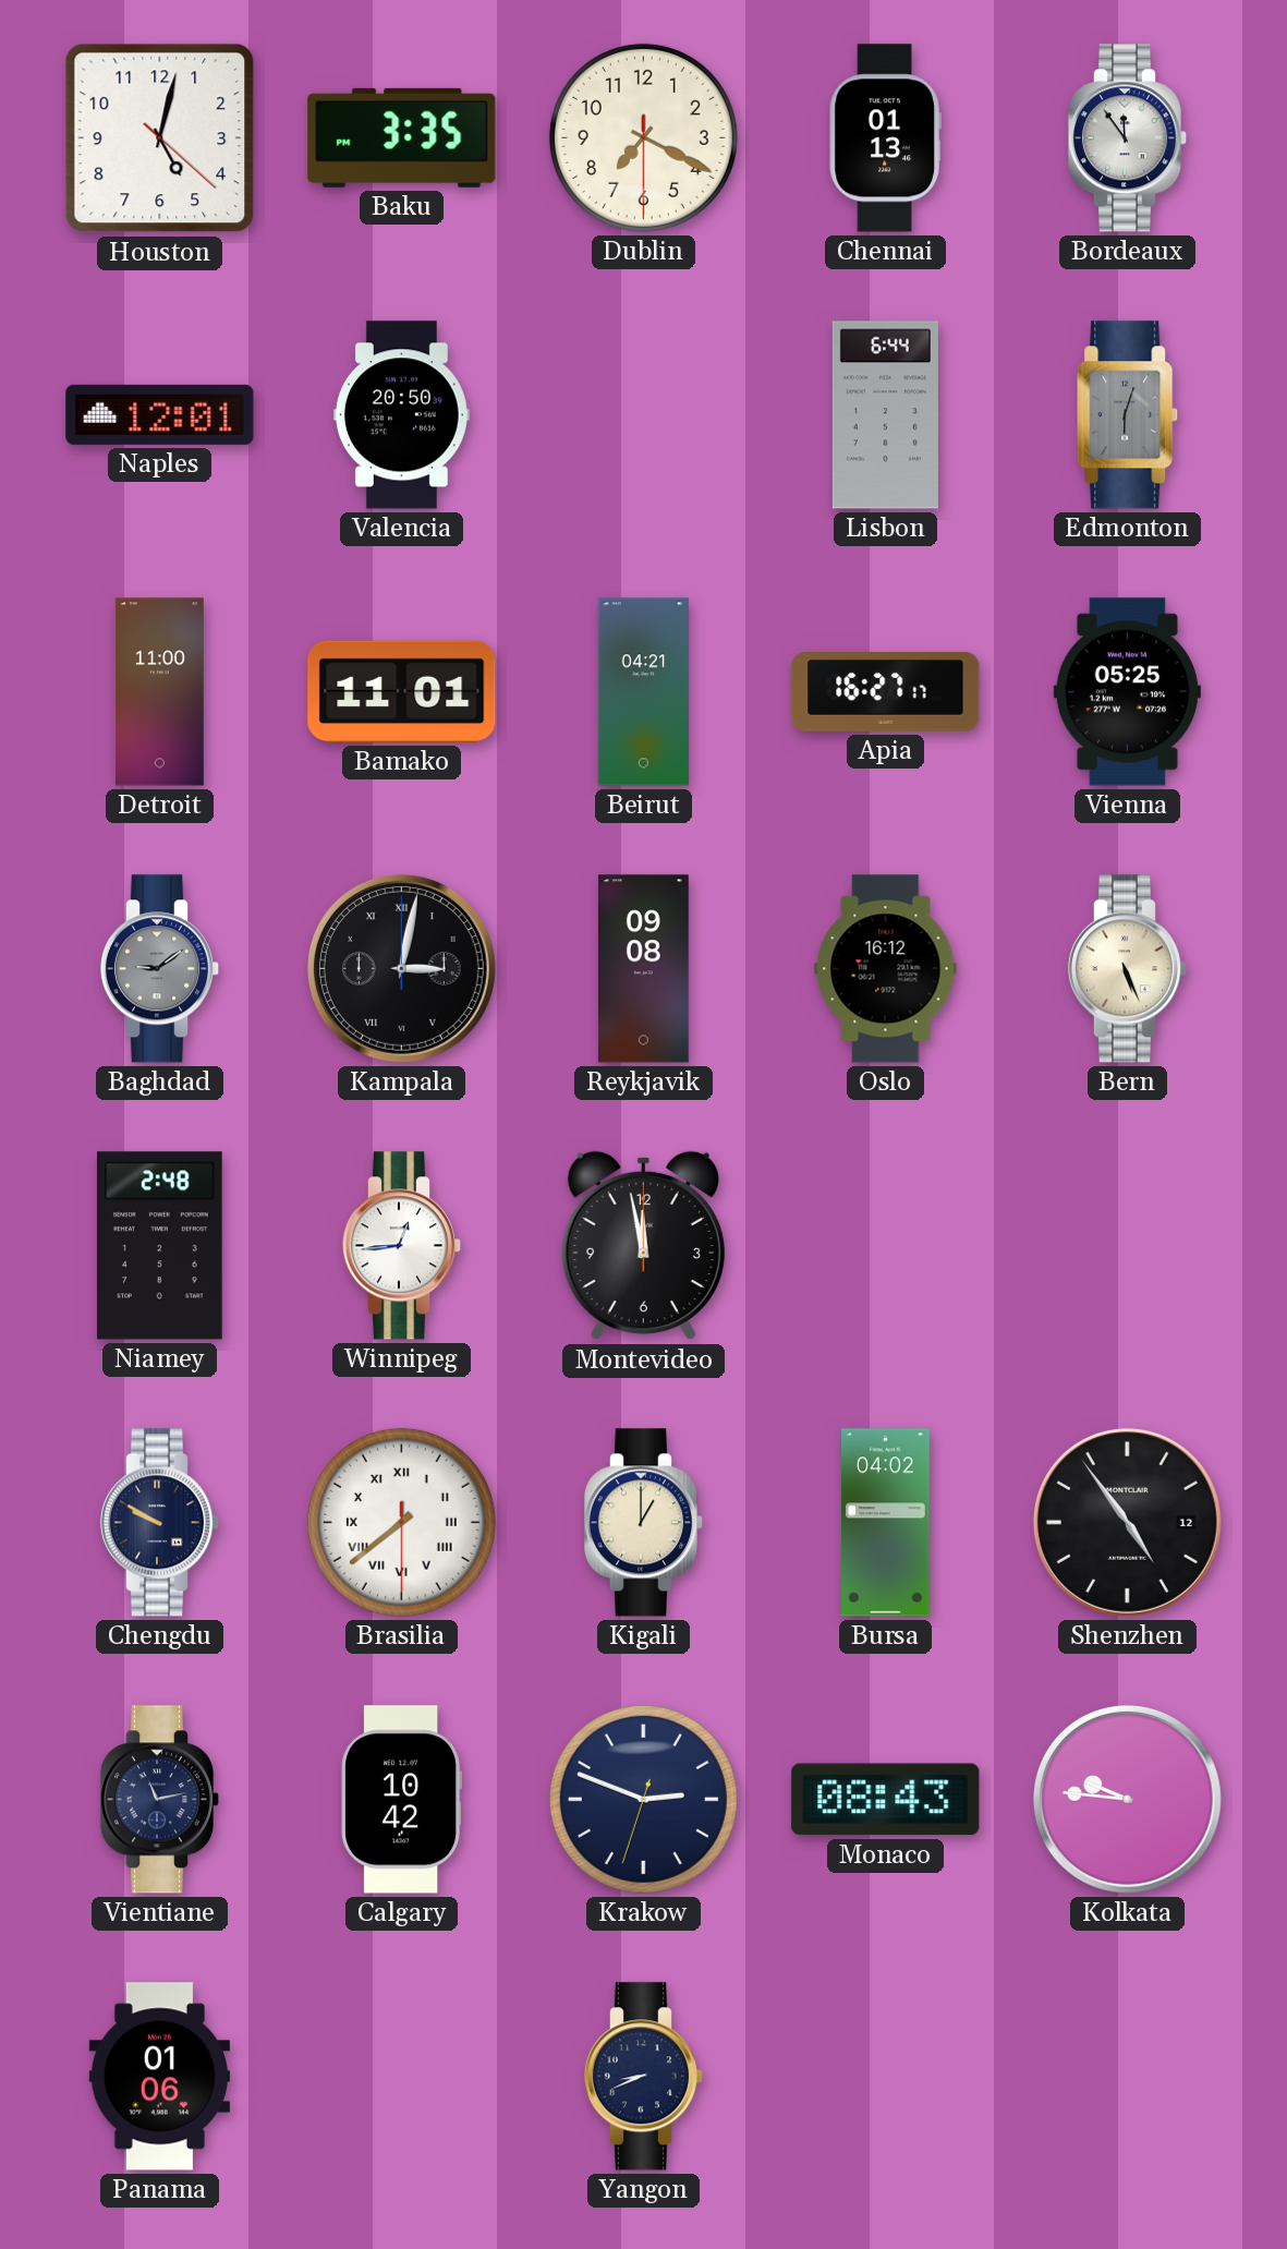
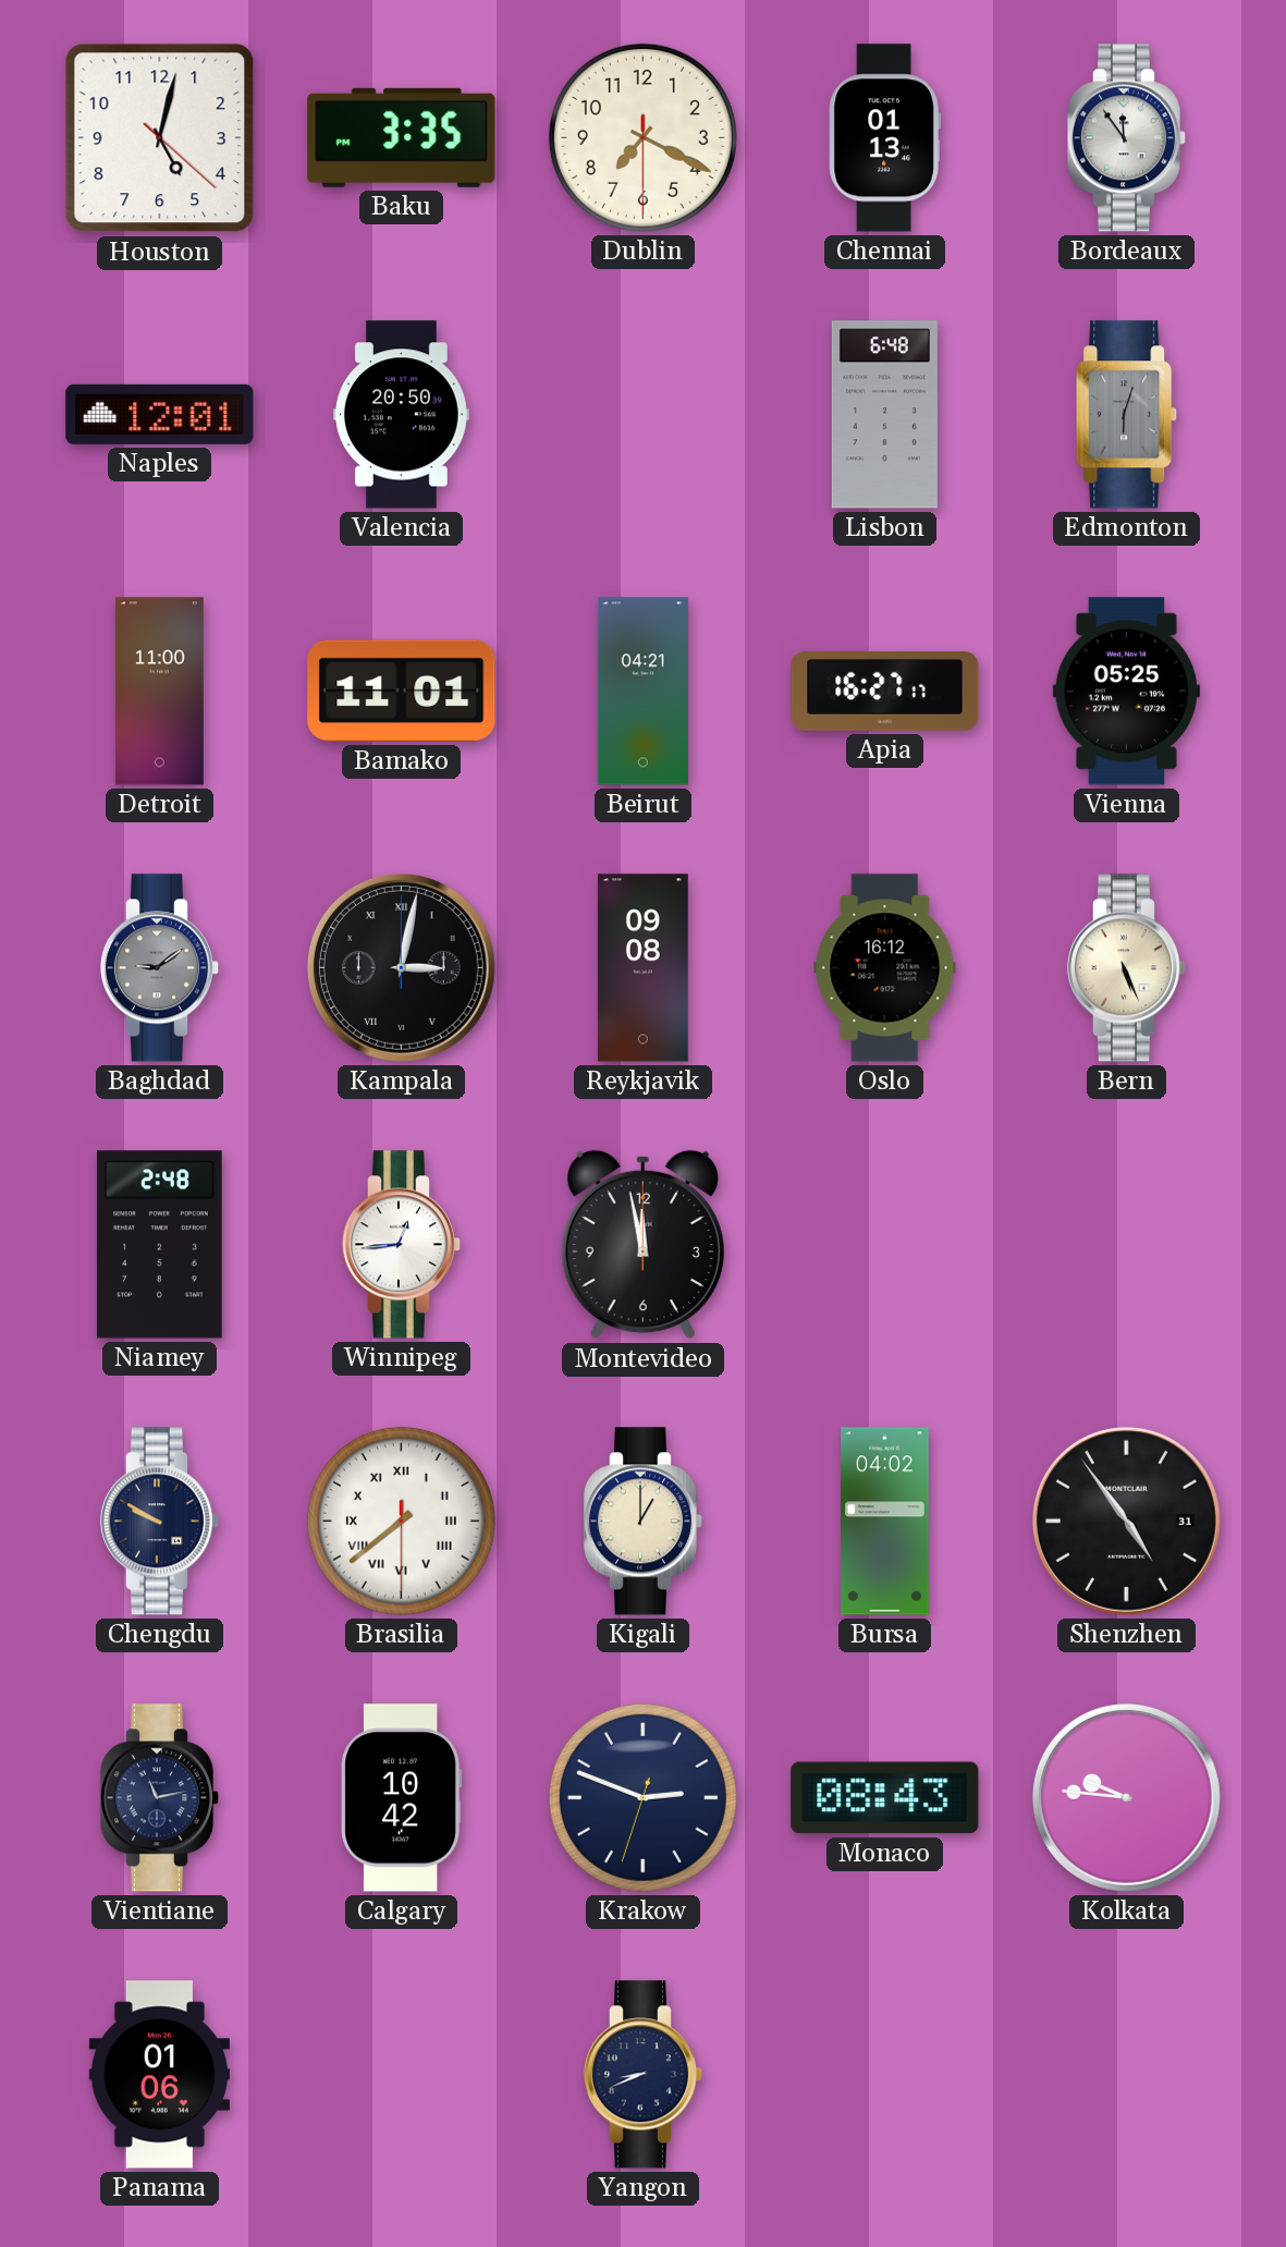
Lisbon: 6:44 -> 6:48
Shenzhen date: 12 -> 31
